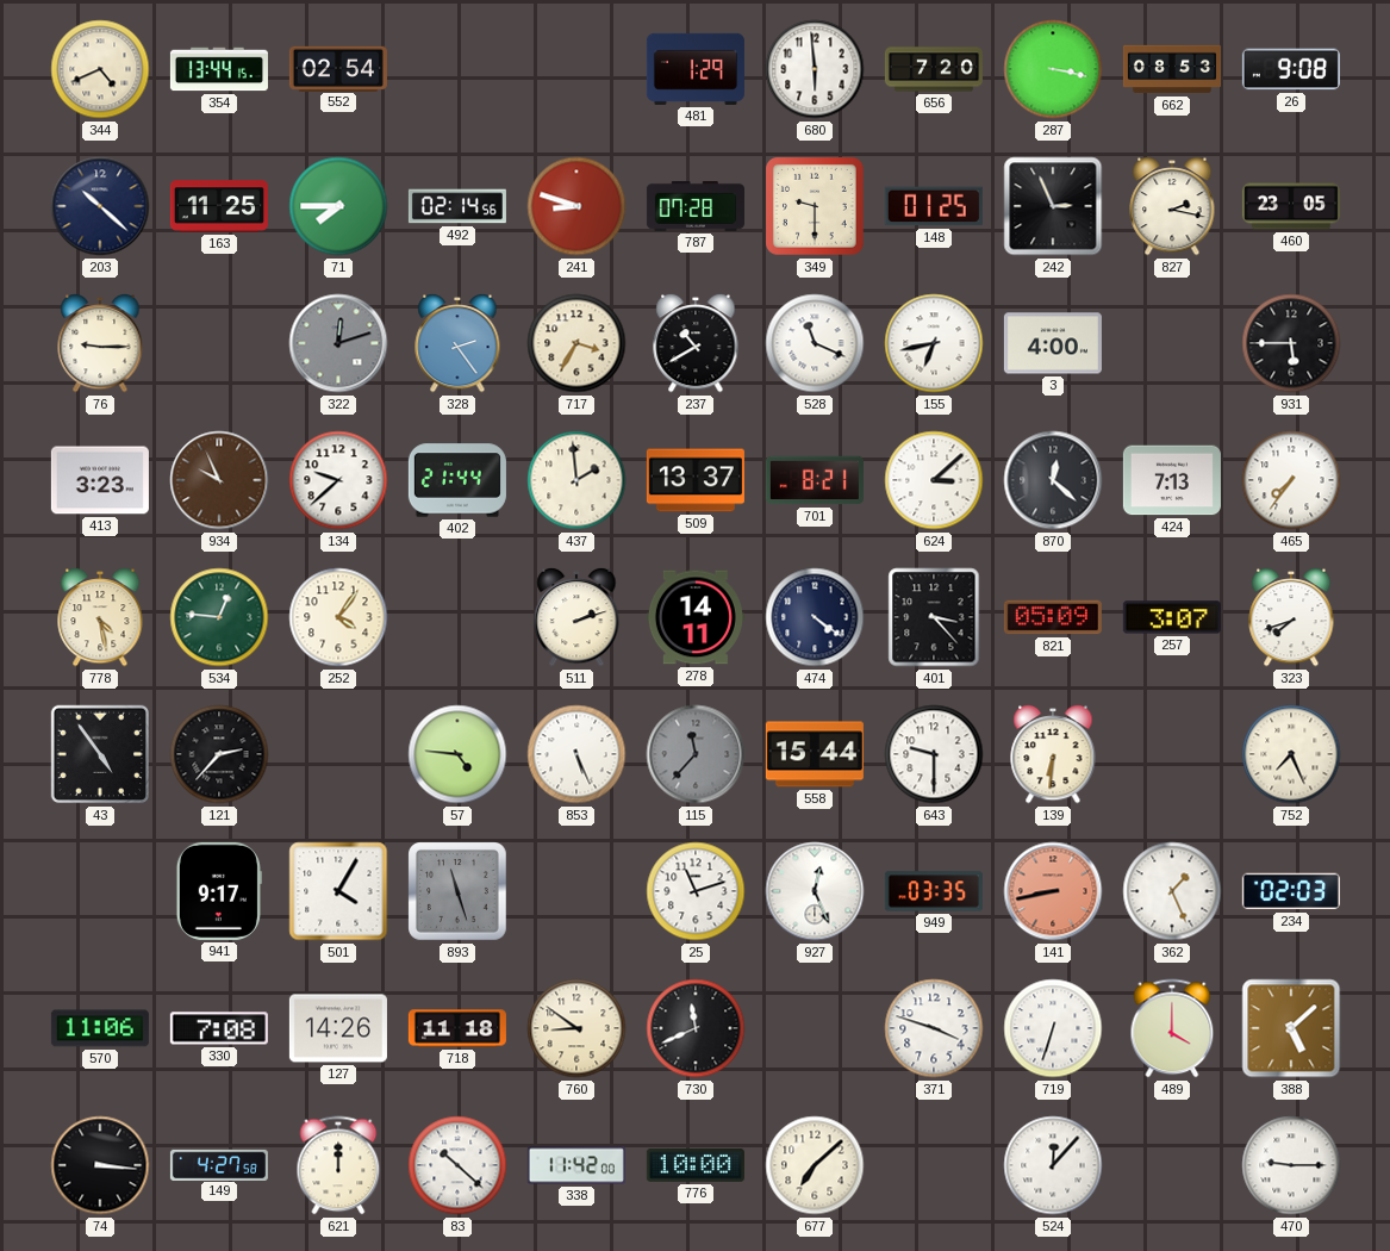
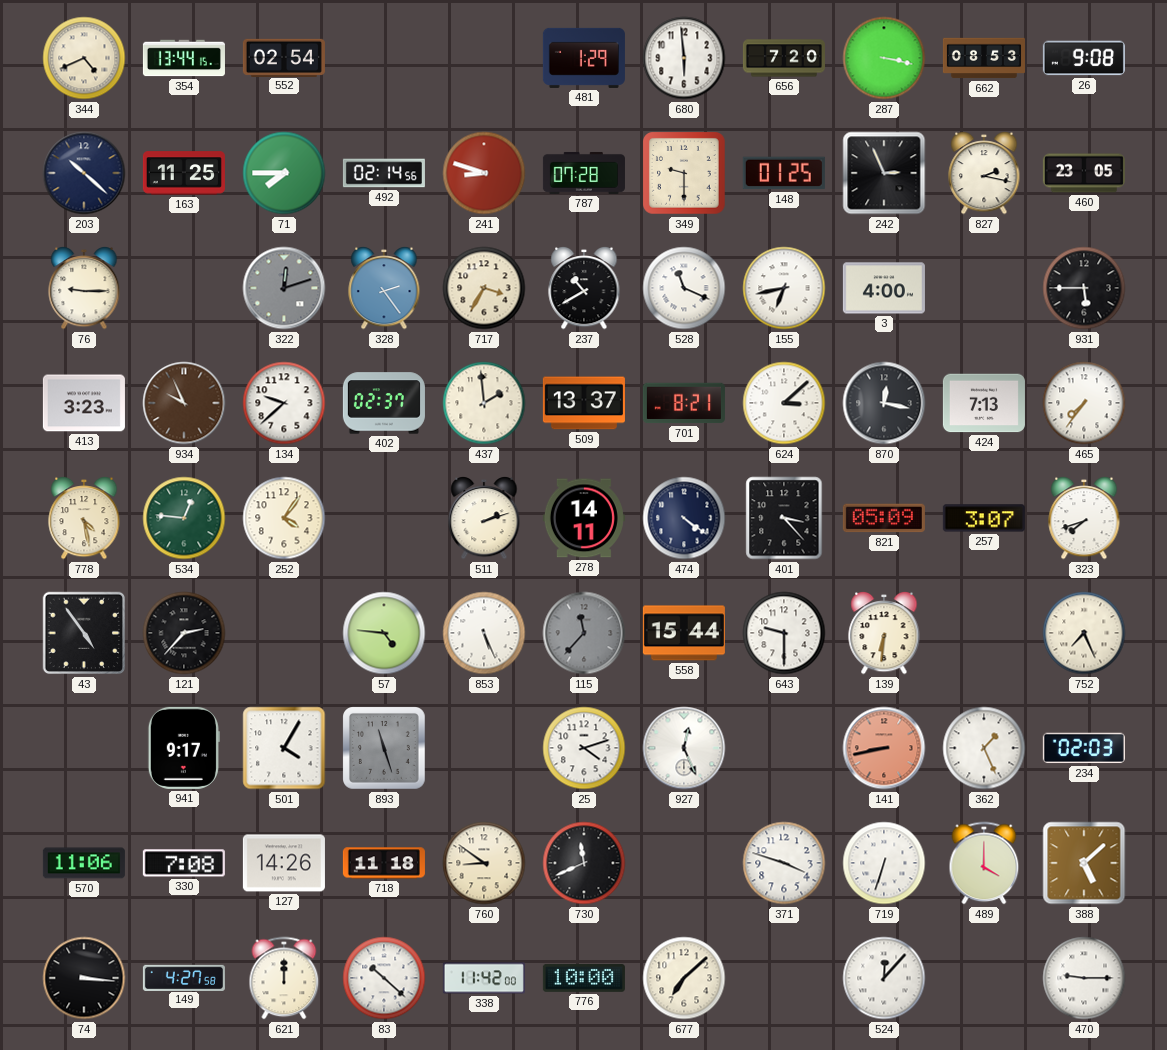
402: 21:44 -> 02:37
870: 12:22 -> 12:17
25: 11:12 -> 4:12
949: 03:35 -> none
